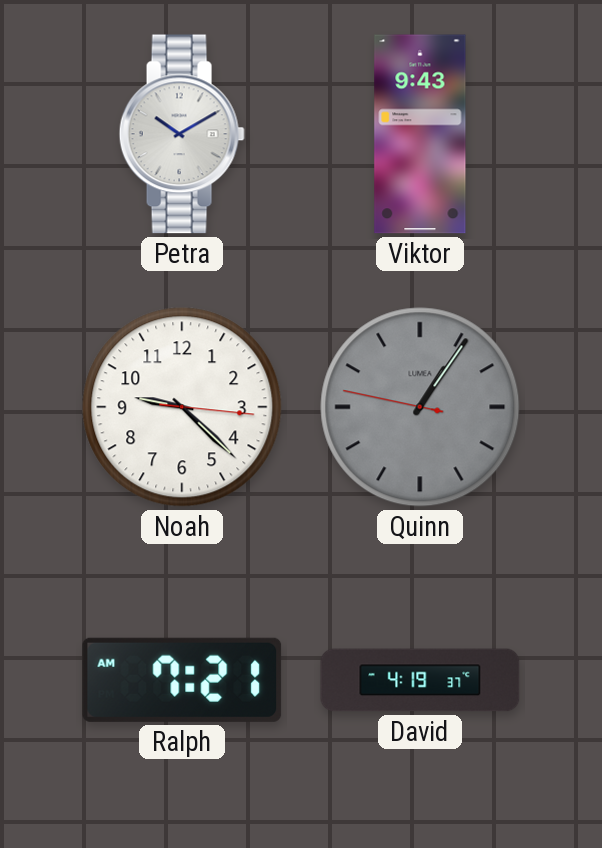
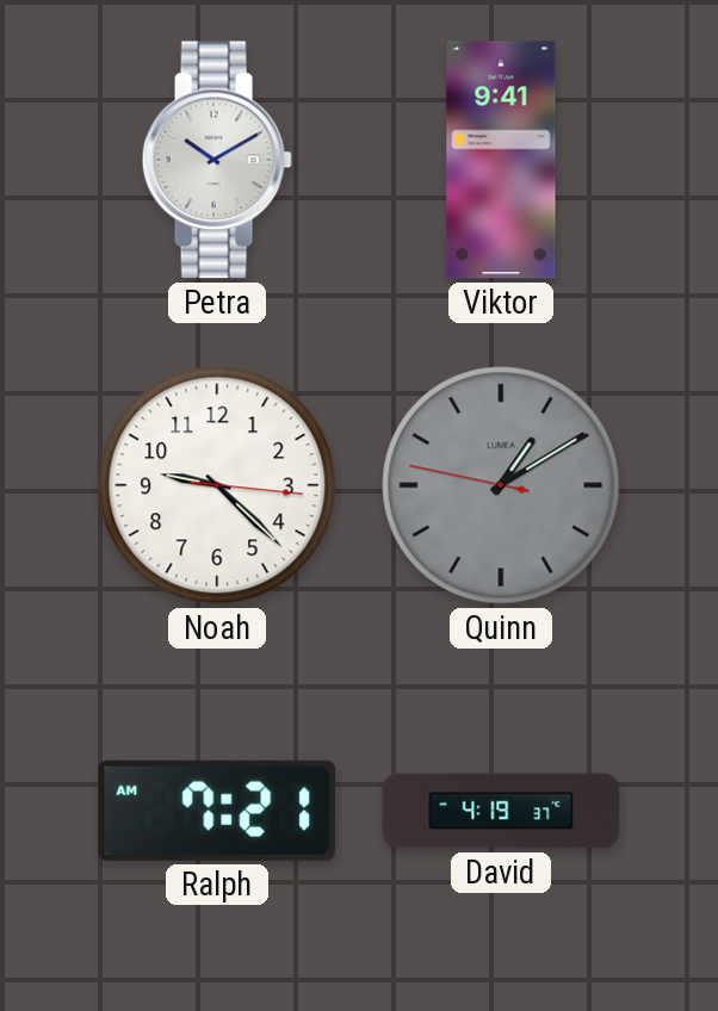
Viktor: 9:43 -> 9:41
Quinn: 1:05 -> 1:09
